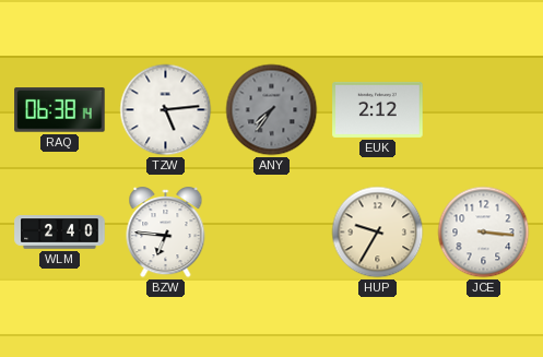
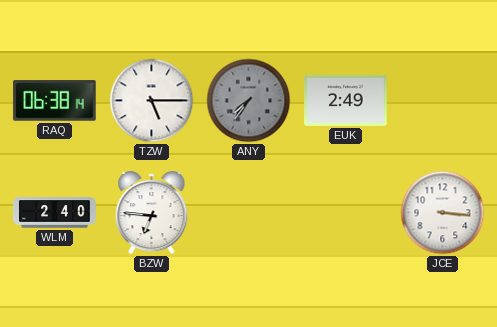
TZW: 5:14 -> 5:15
EUK: 2:12 -> 2:49
HUP: 9:35 -> none
